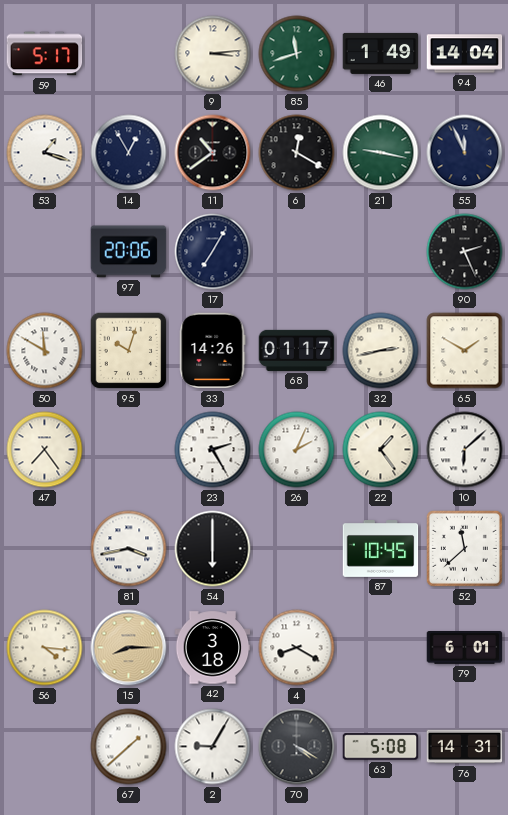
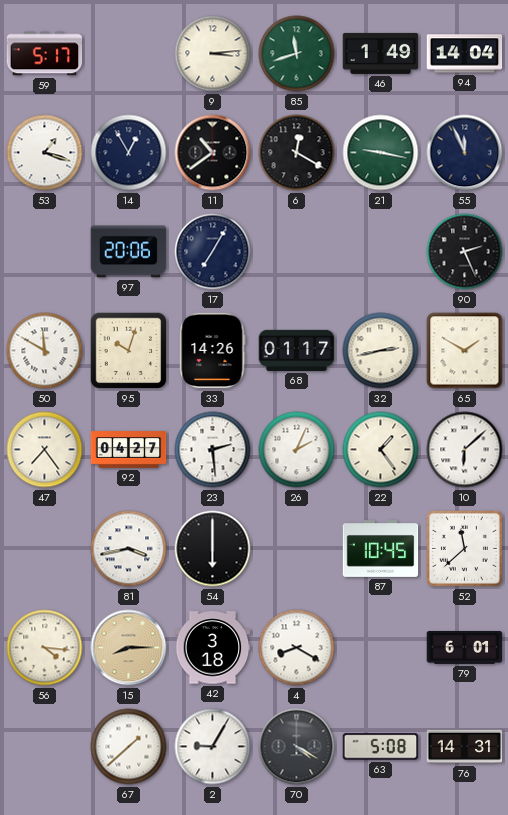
92: none -> 04:27
23: 2:25 -> 2:29
